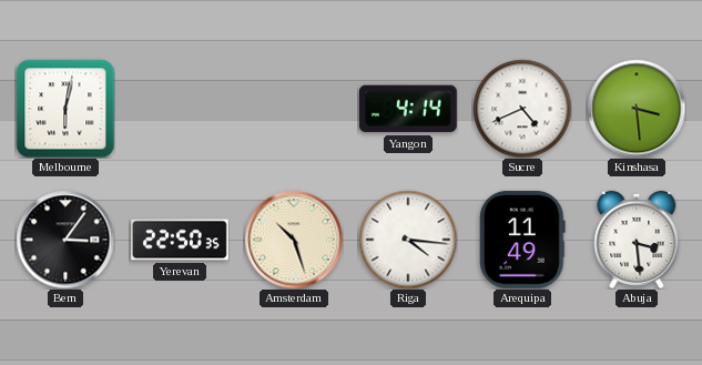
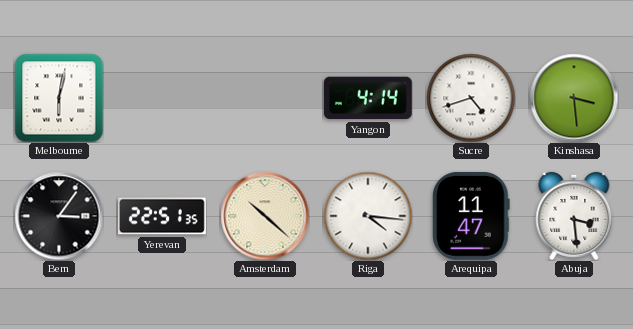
Sucre: 4:41 -> 4:42
Yerevan: 22:50 -> 22:51
Amsterdam: 10:27 -> 10:22
Arequipa: 11:49 -> 11:47
